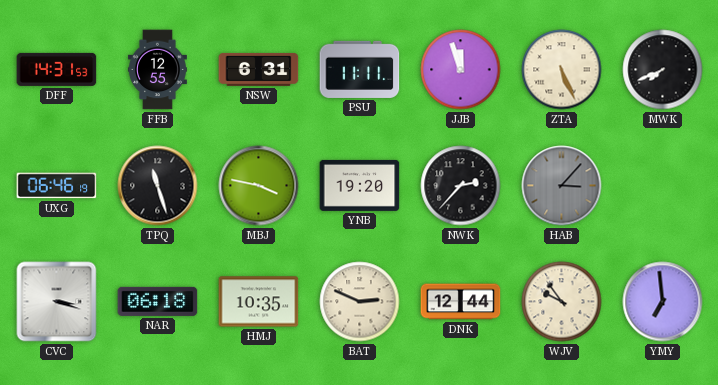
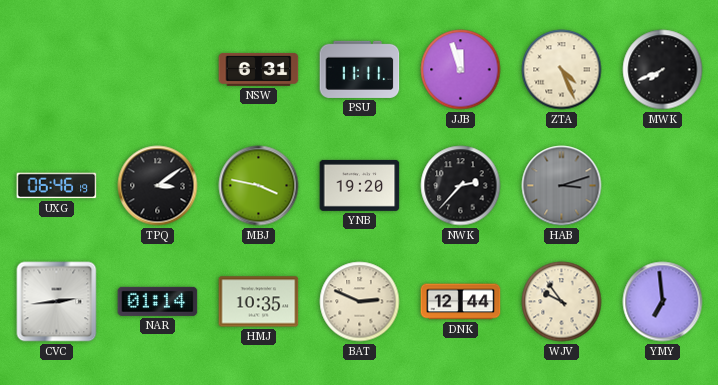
DFF: 14:31 -> none
FFB: 12:55 -> none
ZTA: 5:26 -> 4:26
TPQ: 11:27 -> 3:09
HAB: 3:07 -> 3:12
CVC: 3:18 -> 2:44
NAR: 06:18 -> 01:14
